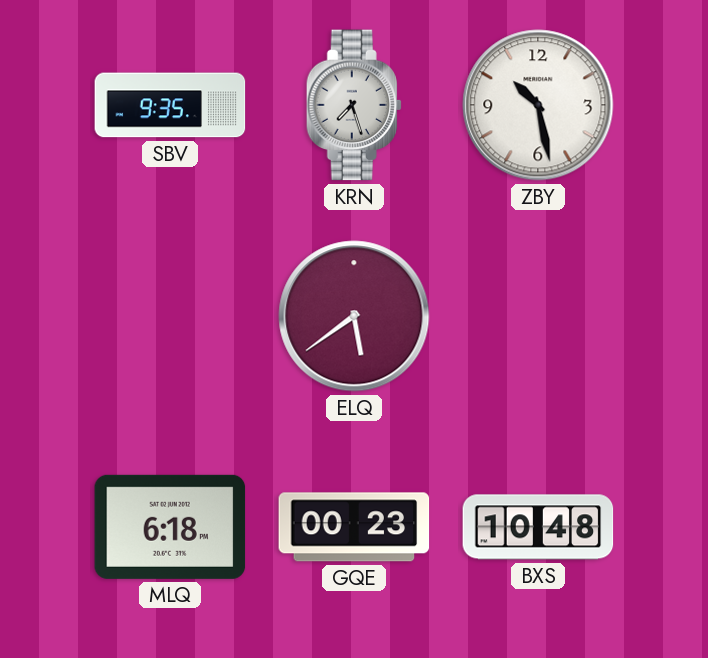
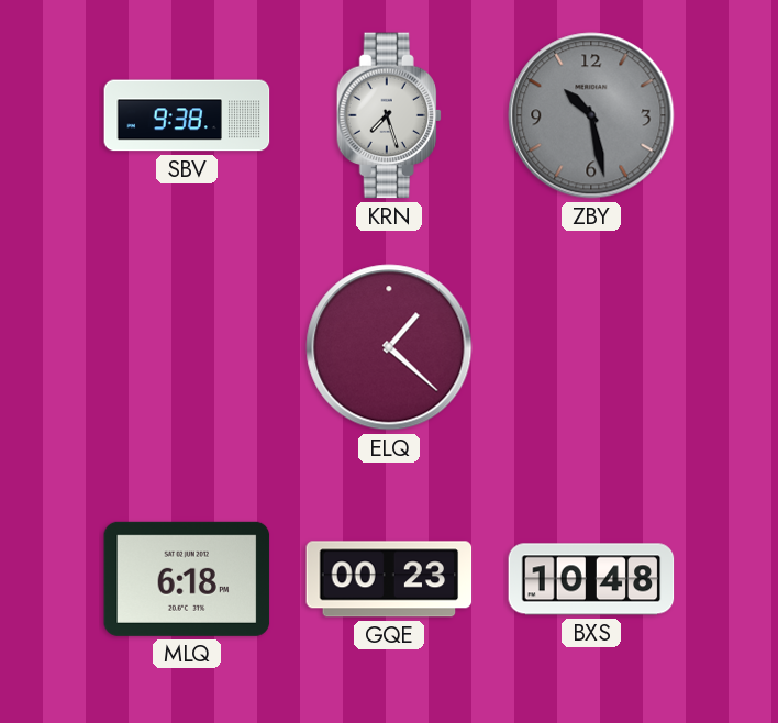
SBV: 9:35 -> 9:38
ZBY dial: white -> grey
ELQ: 5:39 -> 1:22
